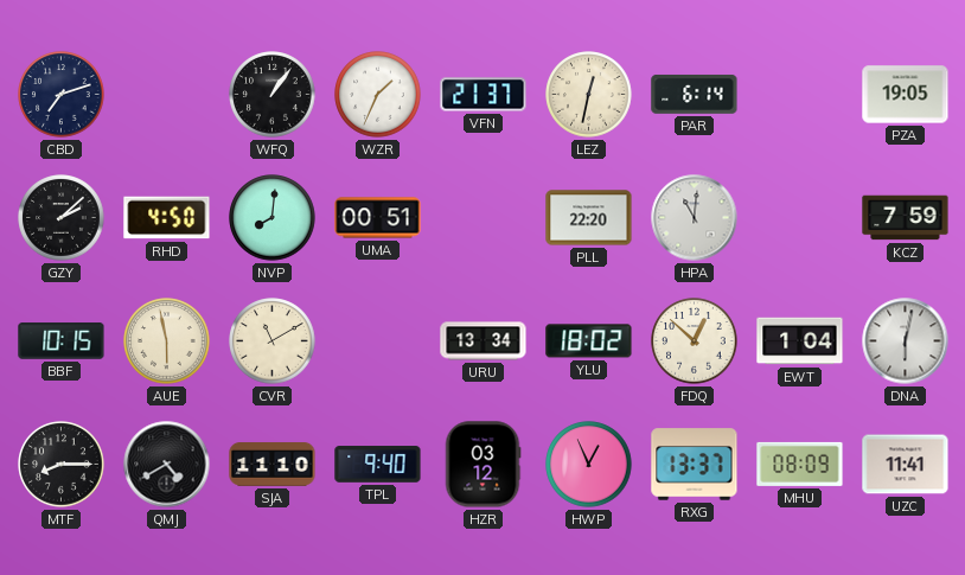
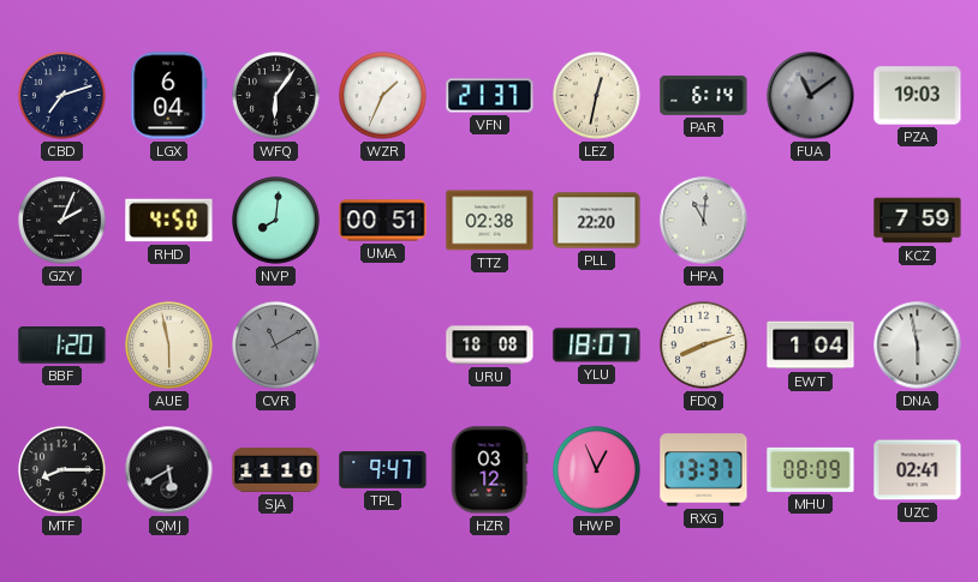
LGX: none -> 6:04
WFQ: 1:06 -> 6:06
FUA: none -> 11:09
PZA: 19:05 -> 19:03
GZY: 2:08 -> 2:04
TTZ: none -> 02:38
BBF: 10:15 -> 1:20
CVR dial: cream -> grey
URU: 13:34 -> 18:08
YLU: 18:02 -> 18:07
FDQ: 12:52 -> 8:12
DNA: 6:02 -> 5:58
QMJ: 4:40 -> 5:40
TPL: 9:40 -> 9:47
UZC: 11:41 -> 02:41
